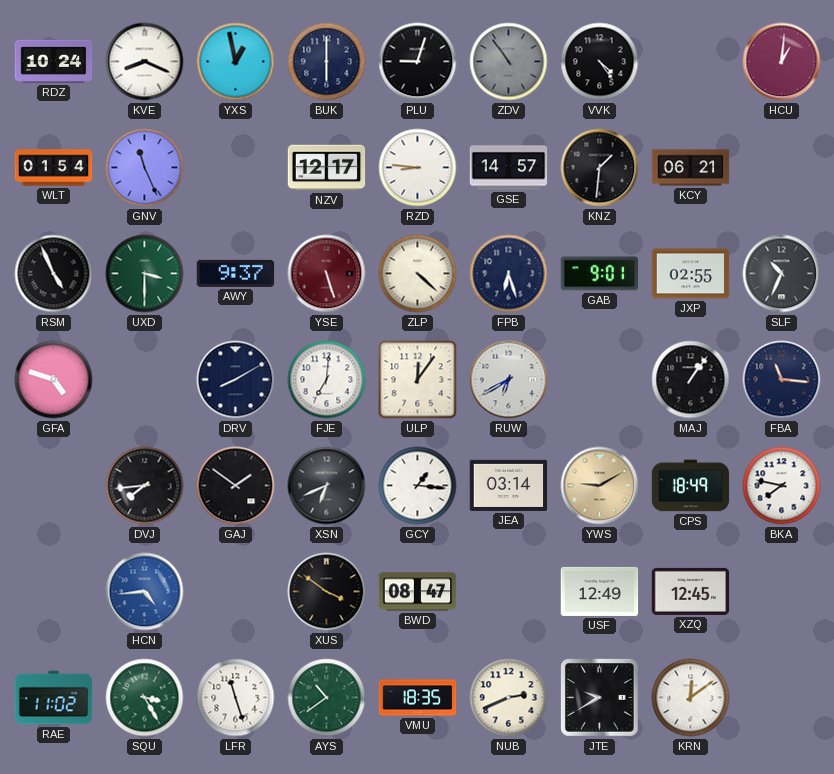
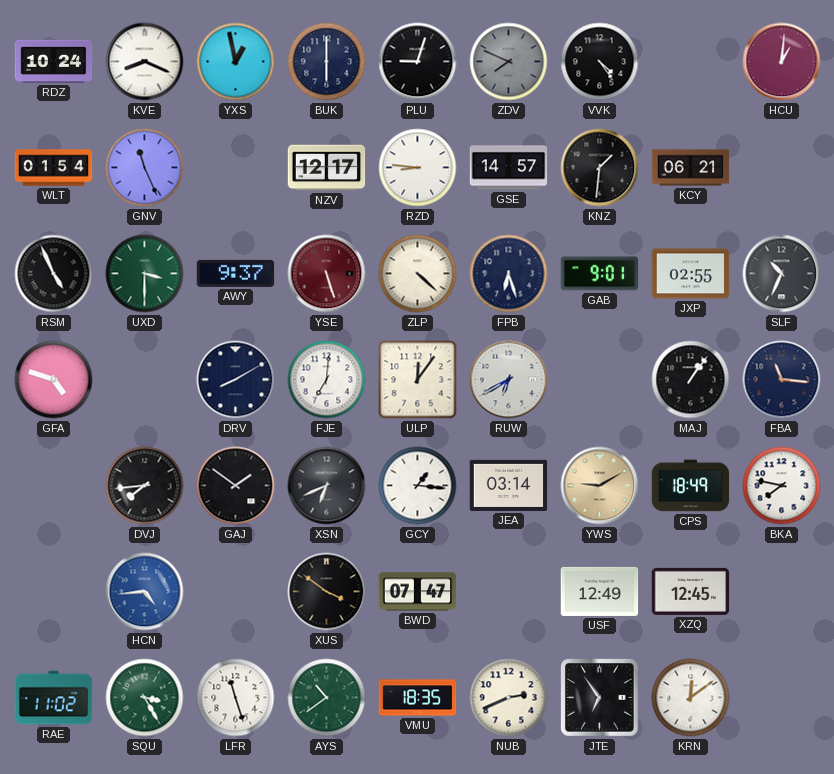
ZDV: 10:54 -> 7:49
BWD: 08:47 -> 07:47
JTE: 9:40 -> 6:54
